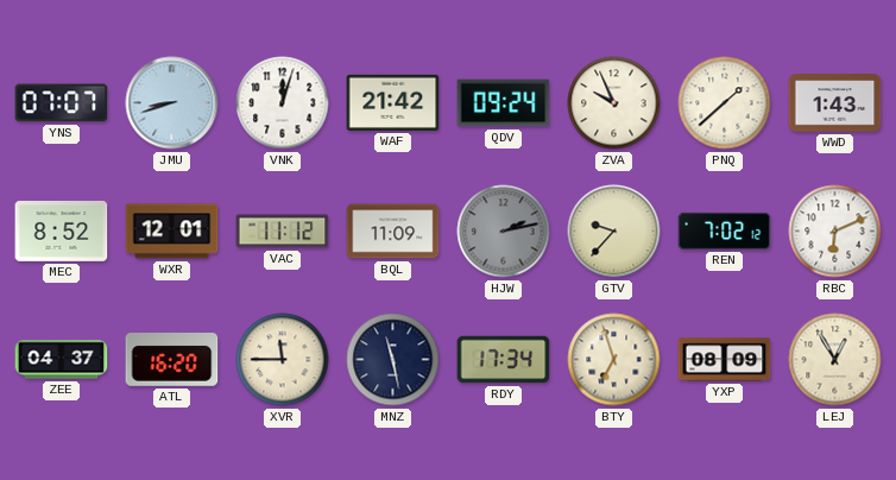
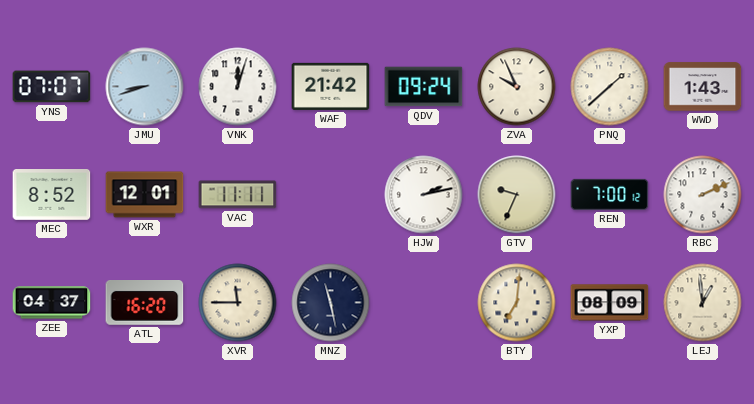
VAC: 11:12 -> 11:11
BQL: 11:09 -> none
HJW dial: grey -> white
GTV: 9:37 -> 9:34
REN: 7:02 -> 7:00
RBC: 6:11 -> 2:11
RDY: 17:34 -> none
BTY: 6:57 -> 7:01
LEJ: 12:55 -> 12:59
